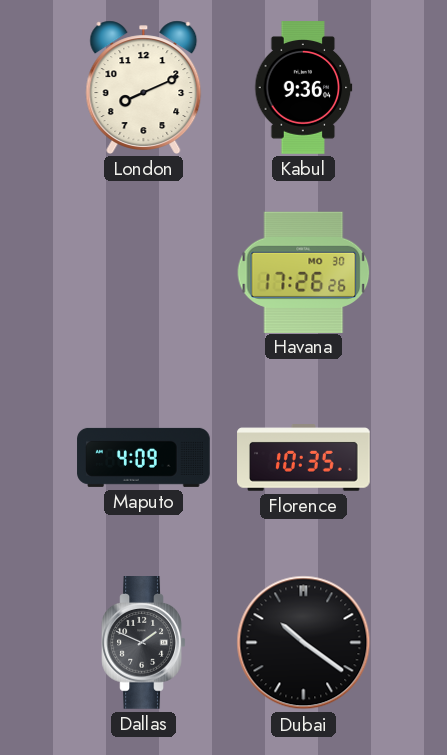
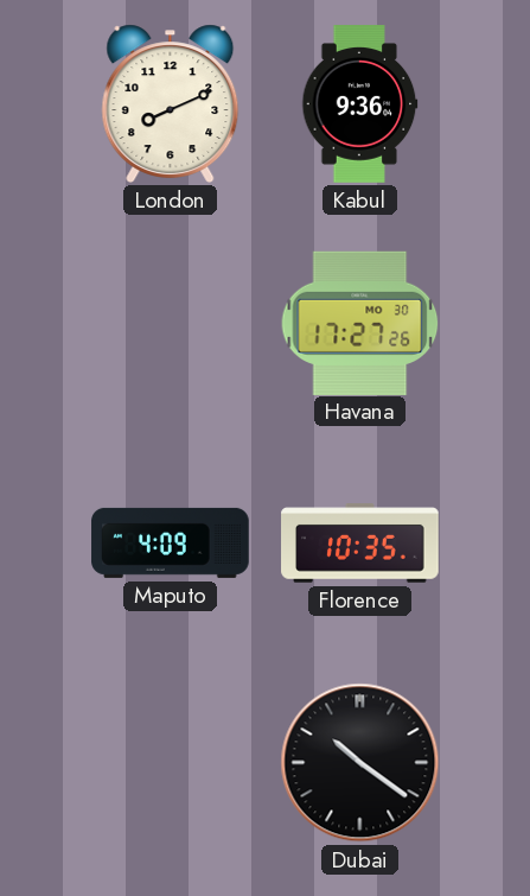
Havana: 17:26 -> 17:27
Dallas: 1:49 -> none
